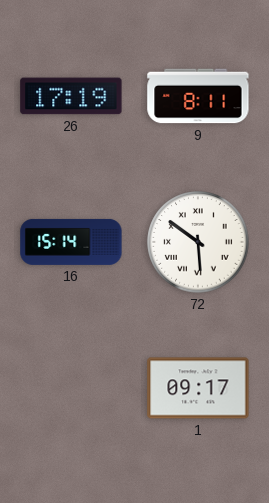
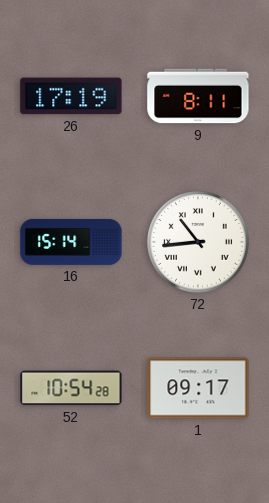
72: 5:51 -> 10:44
52: none -> 10:54
